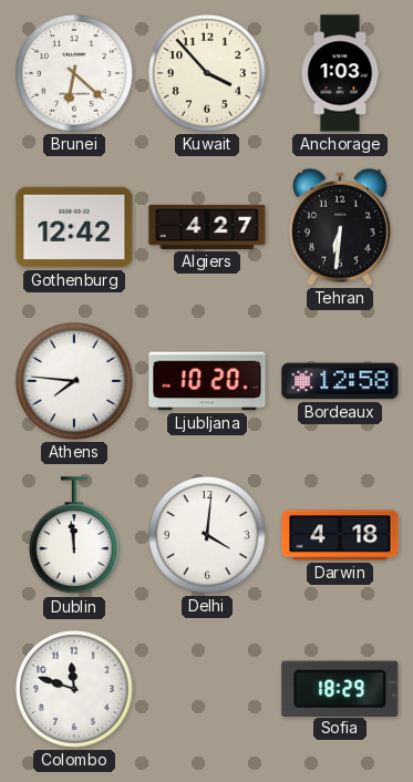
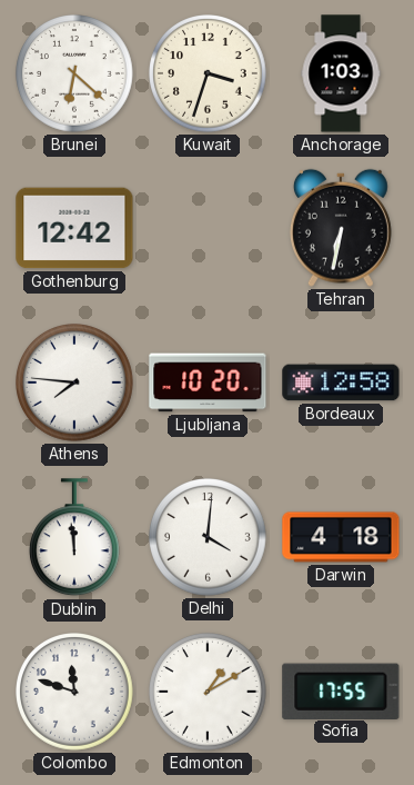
Kuwait: 3:53 -> 3:33
Algiers: 4:27 -> none
Tehran: 6:31 -> 6:32
Edmonton: none -> 1:10
Sofia: 18:29 -> 17:55
